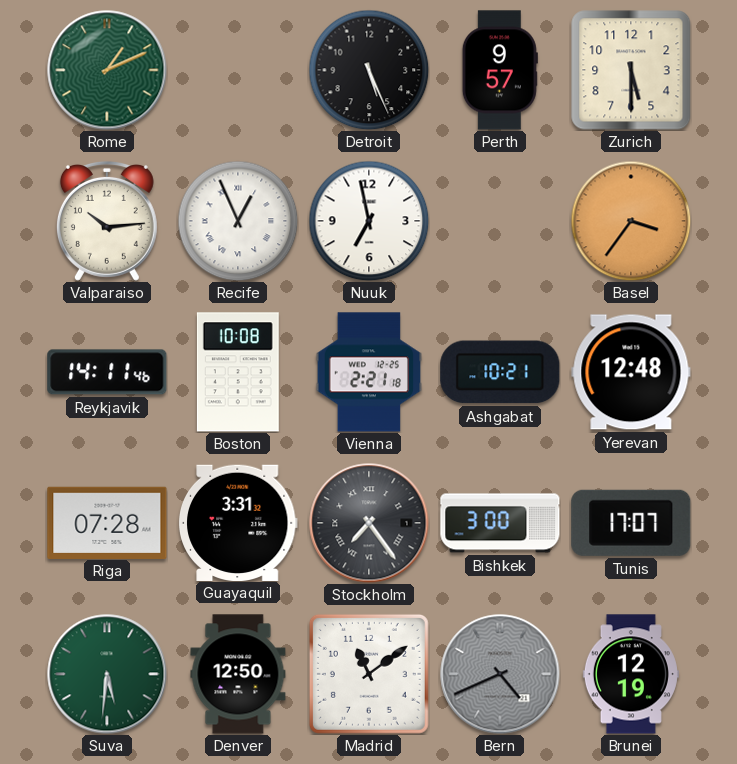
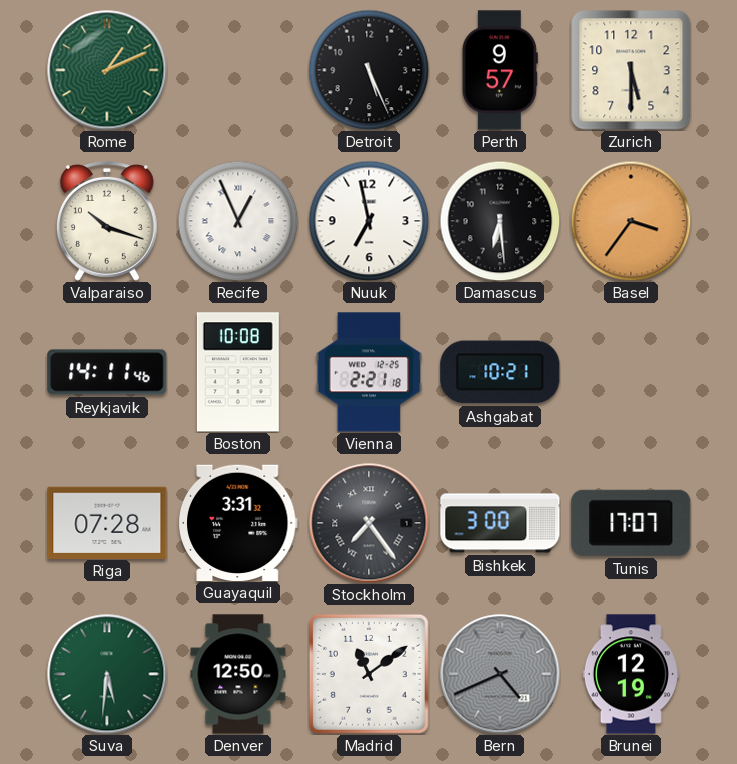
Valparaiso: 10:14 -> 10:18
Damascus: none -> 6:29
Yerevan: 12:48 -> none
